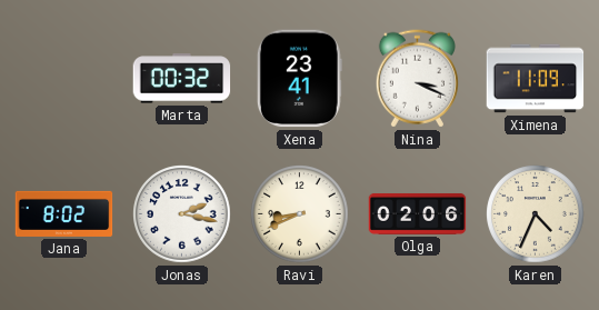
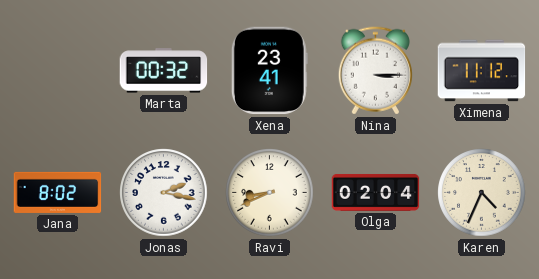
Nina: 3:19 -> 3:15
Ximena: 11:09 -> 11:12
Olga: 02:06 -> 02:04
